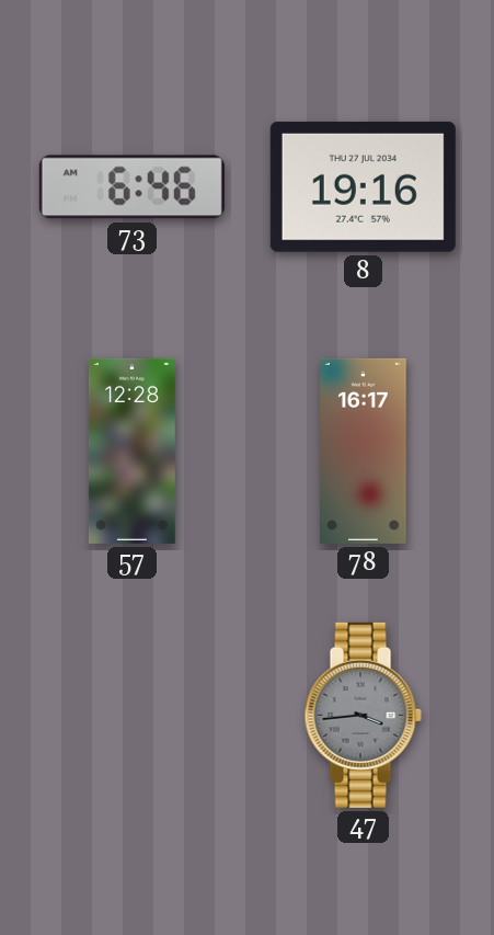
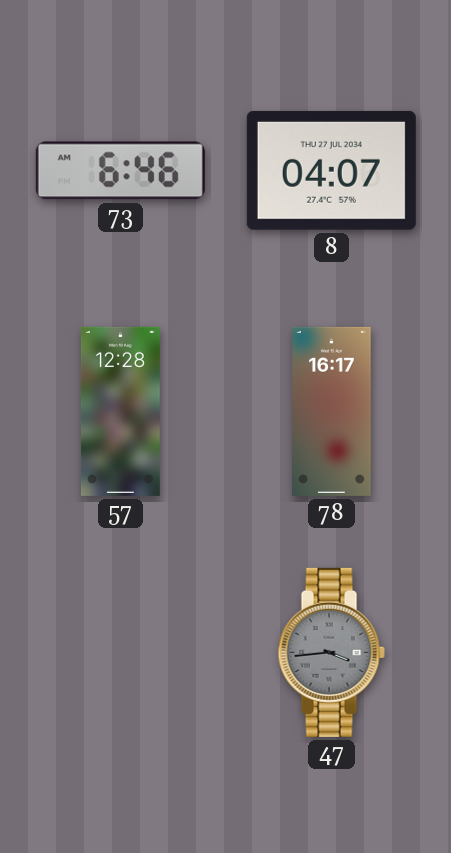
8: 19:16 -> 04:07
